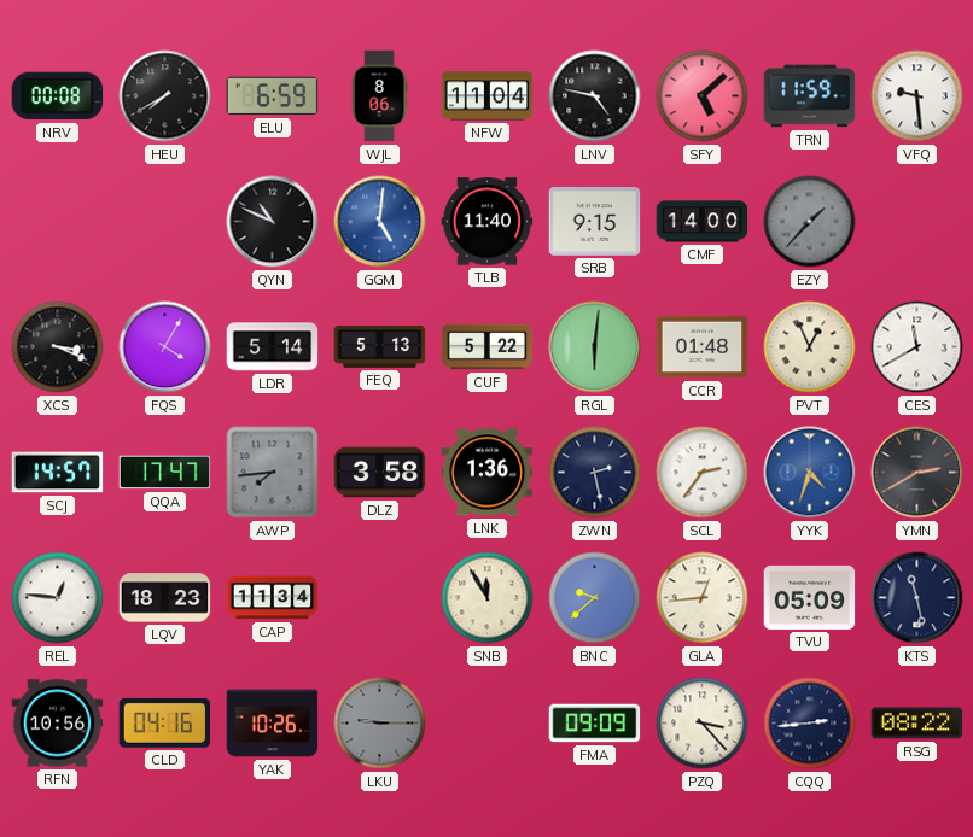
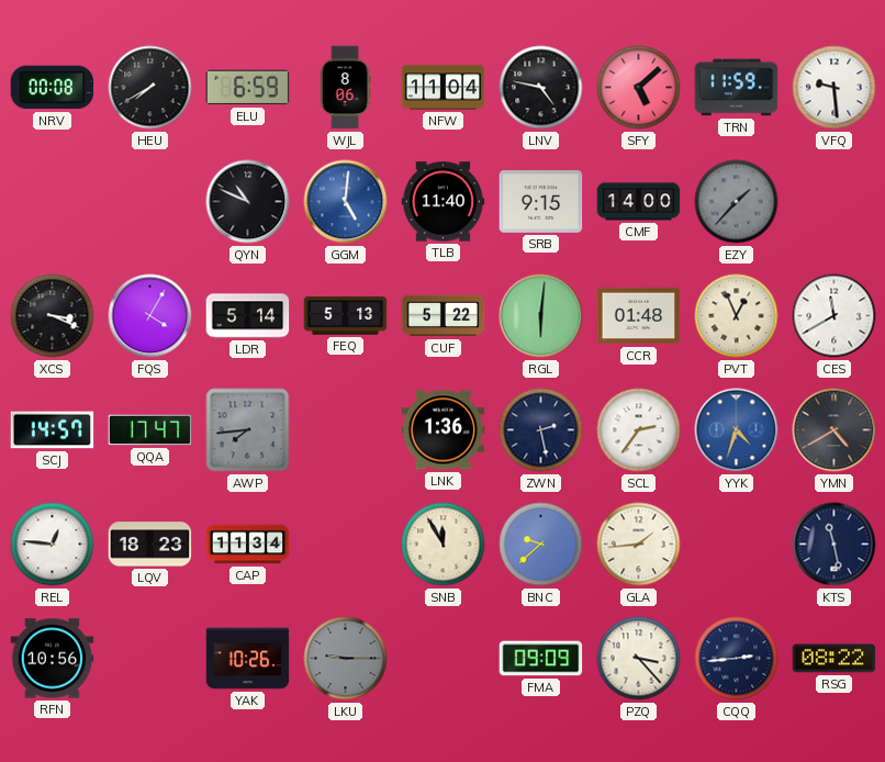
DLZ: 3:58 -> none
YMN: 2:40 -> 4:40
GLA: 12:44 -> 1:44
TVU: 05:09 -> none
CLD: 04:16 -> none
